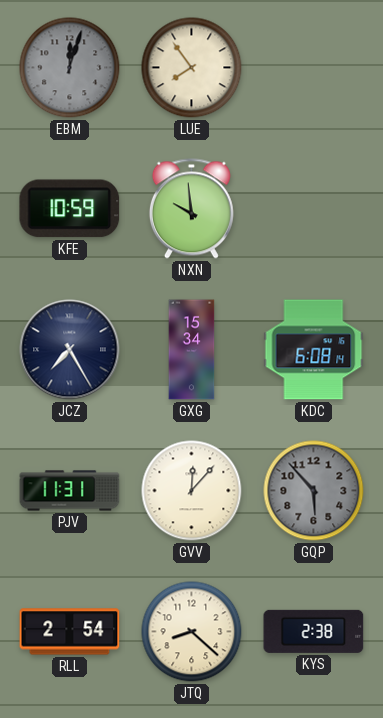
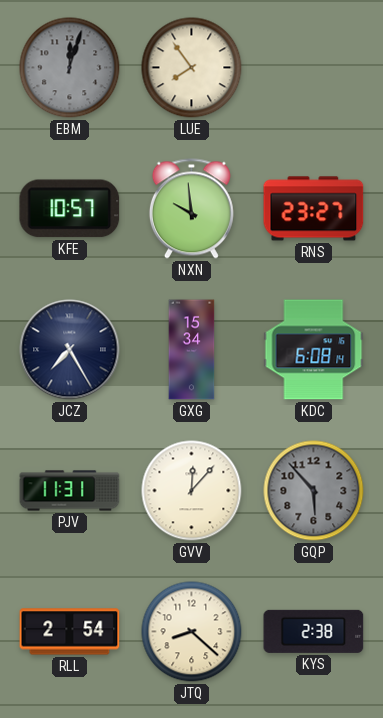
KFE: 10:59 -> 10:57
RNS: none -> 23:27
